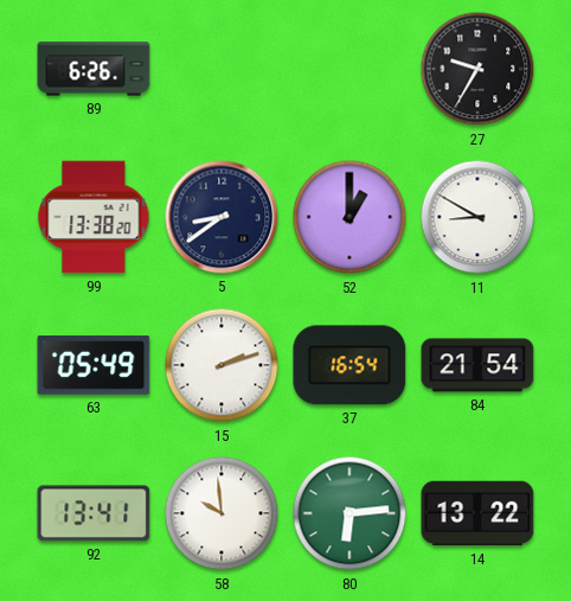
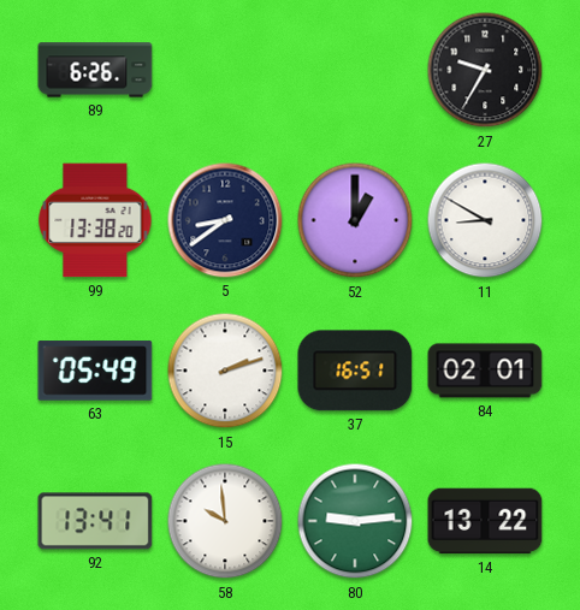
37: 16:54 -> 16:51
84: 21:54 -> 02:01
80: 6:14 -> 9:14
